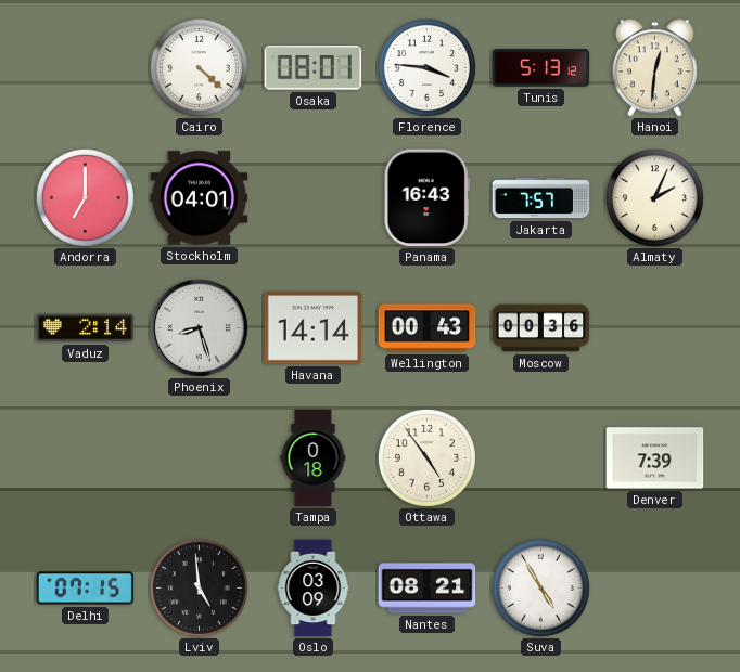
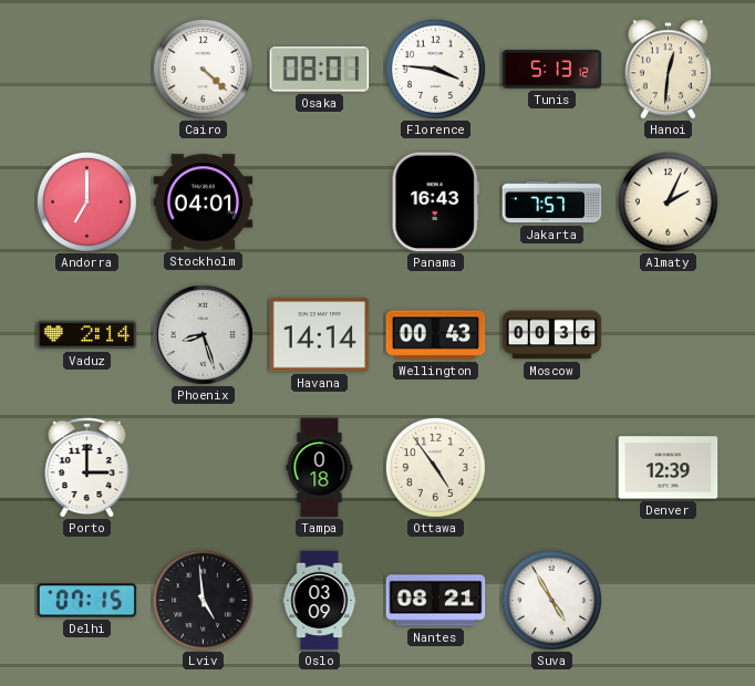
Porto: none -> 3:00
Denver: 7:39 -> 12:39
